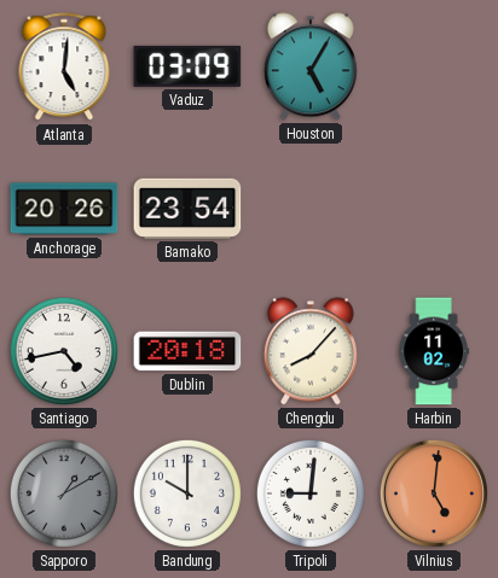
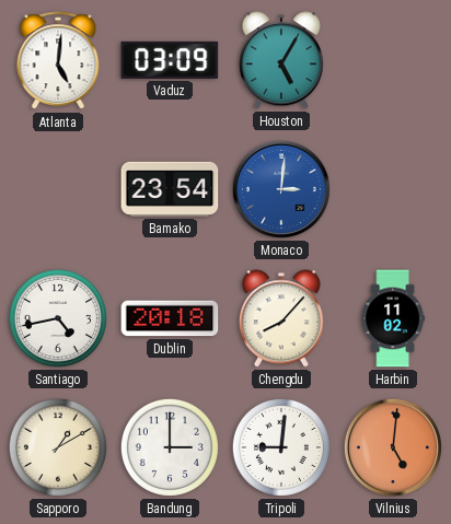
Anchorage: 20:26 -> none
Monaco: none -> 3:01
Sapporo dial: grey -> cream
Bandung: 10:00 -> 3:00
